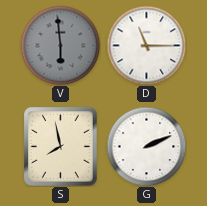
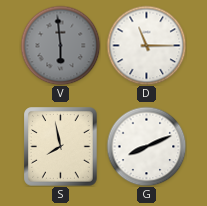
G: 2:11 -> 8:11
